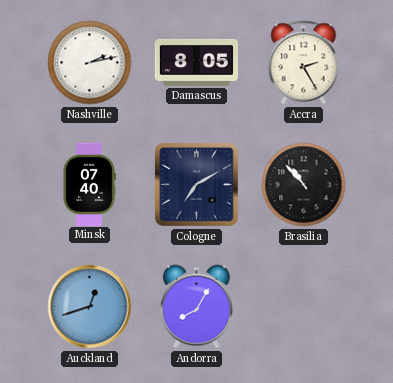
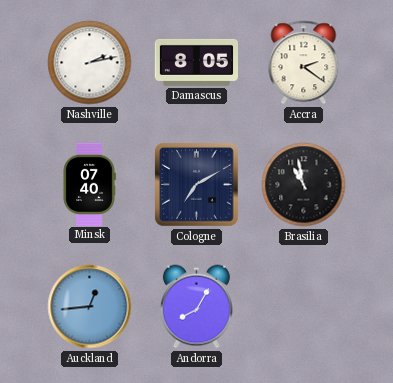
Accra: 2:25 -> 2:21
Brasilia: 10:53 -> 10:58
Auckland: 12:42 -> 12:44
